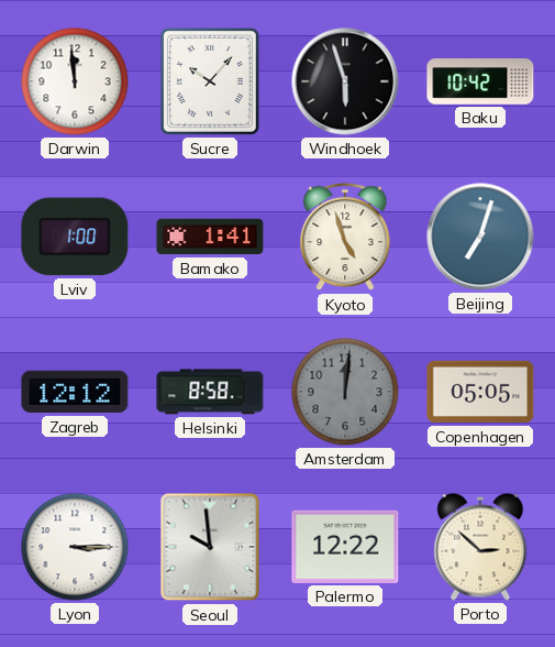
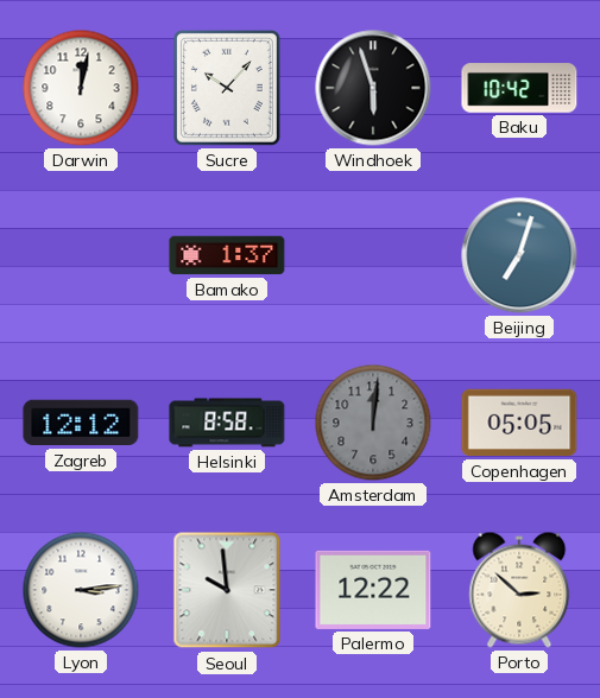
Darwin: 11:59 -> 12:02
Lviv: 1:00 -> none
Bamako: 1:41 -> 1:37
Kyoto: 4:57 -> none
Lyon: 3:15 -> 3:14
